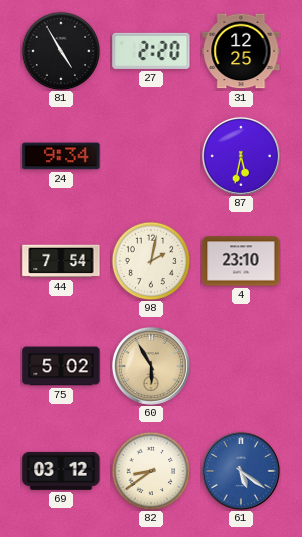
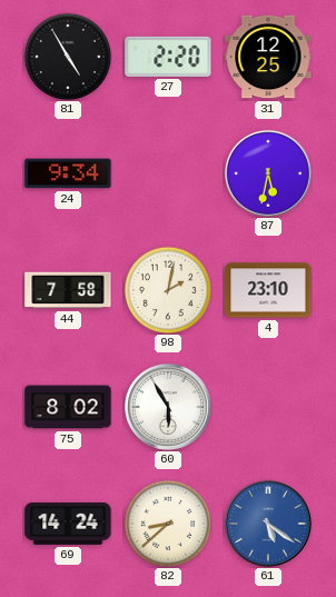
44: 7:54 -> 7:58
75: 5:02 -> 8:02
60 dial: champagne -> white
69: 03:12 -> 14:24
82: 8:39 -> 8:38
